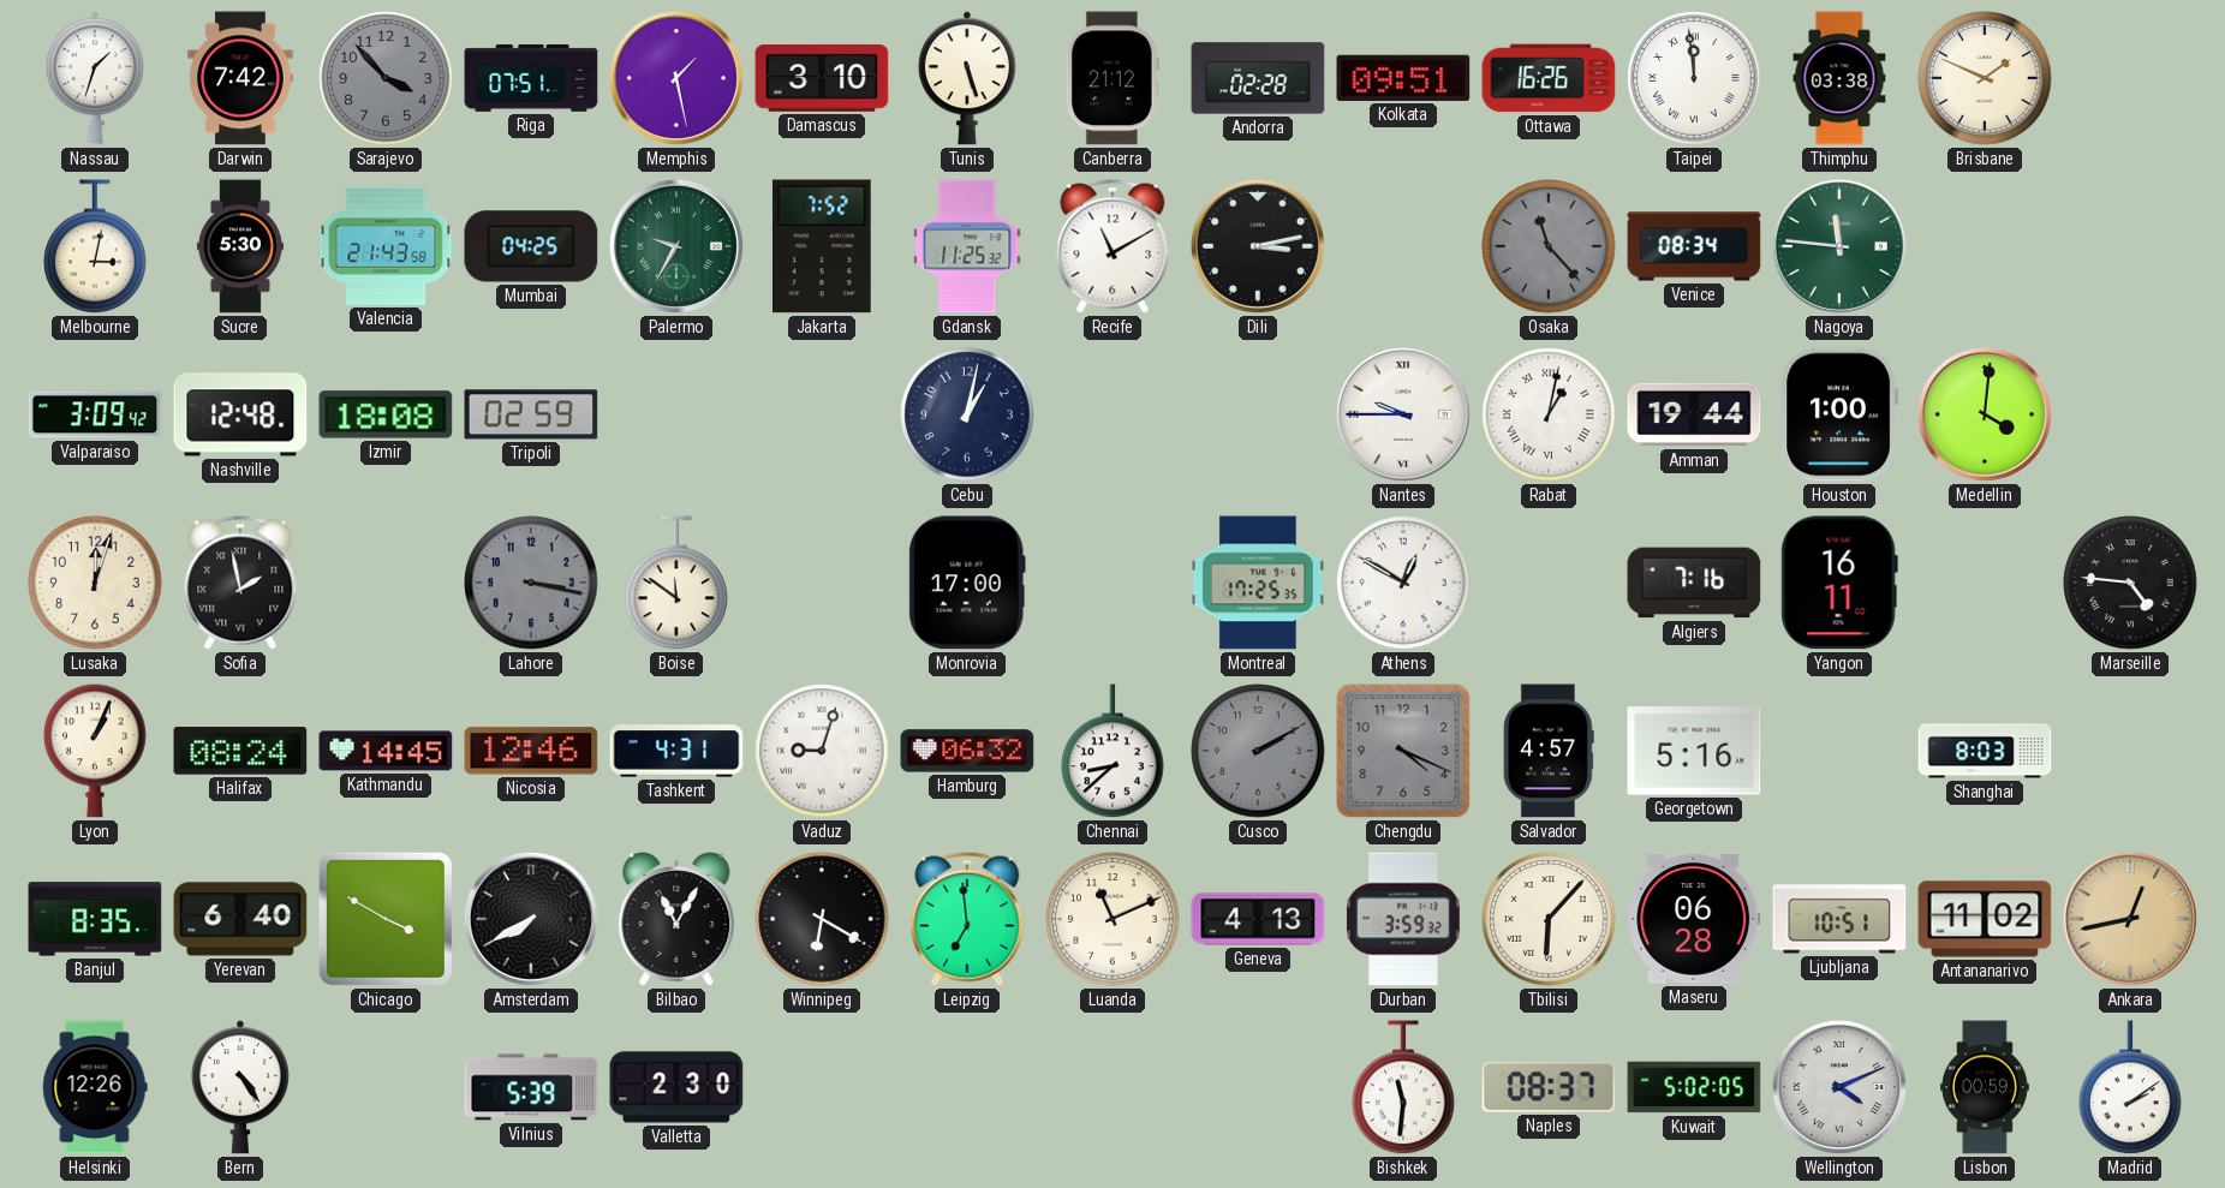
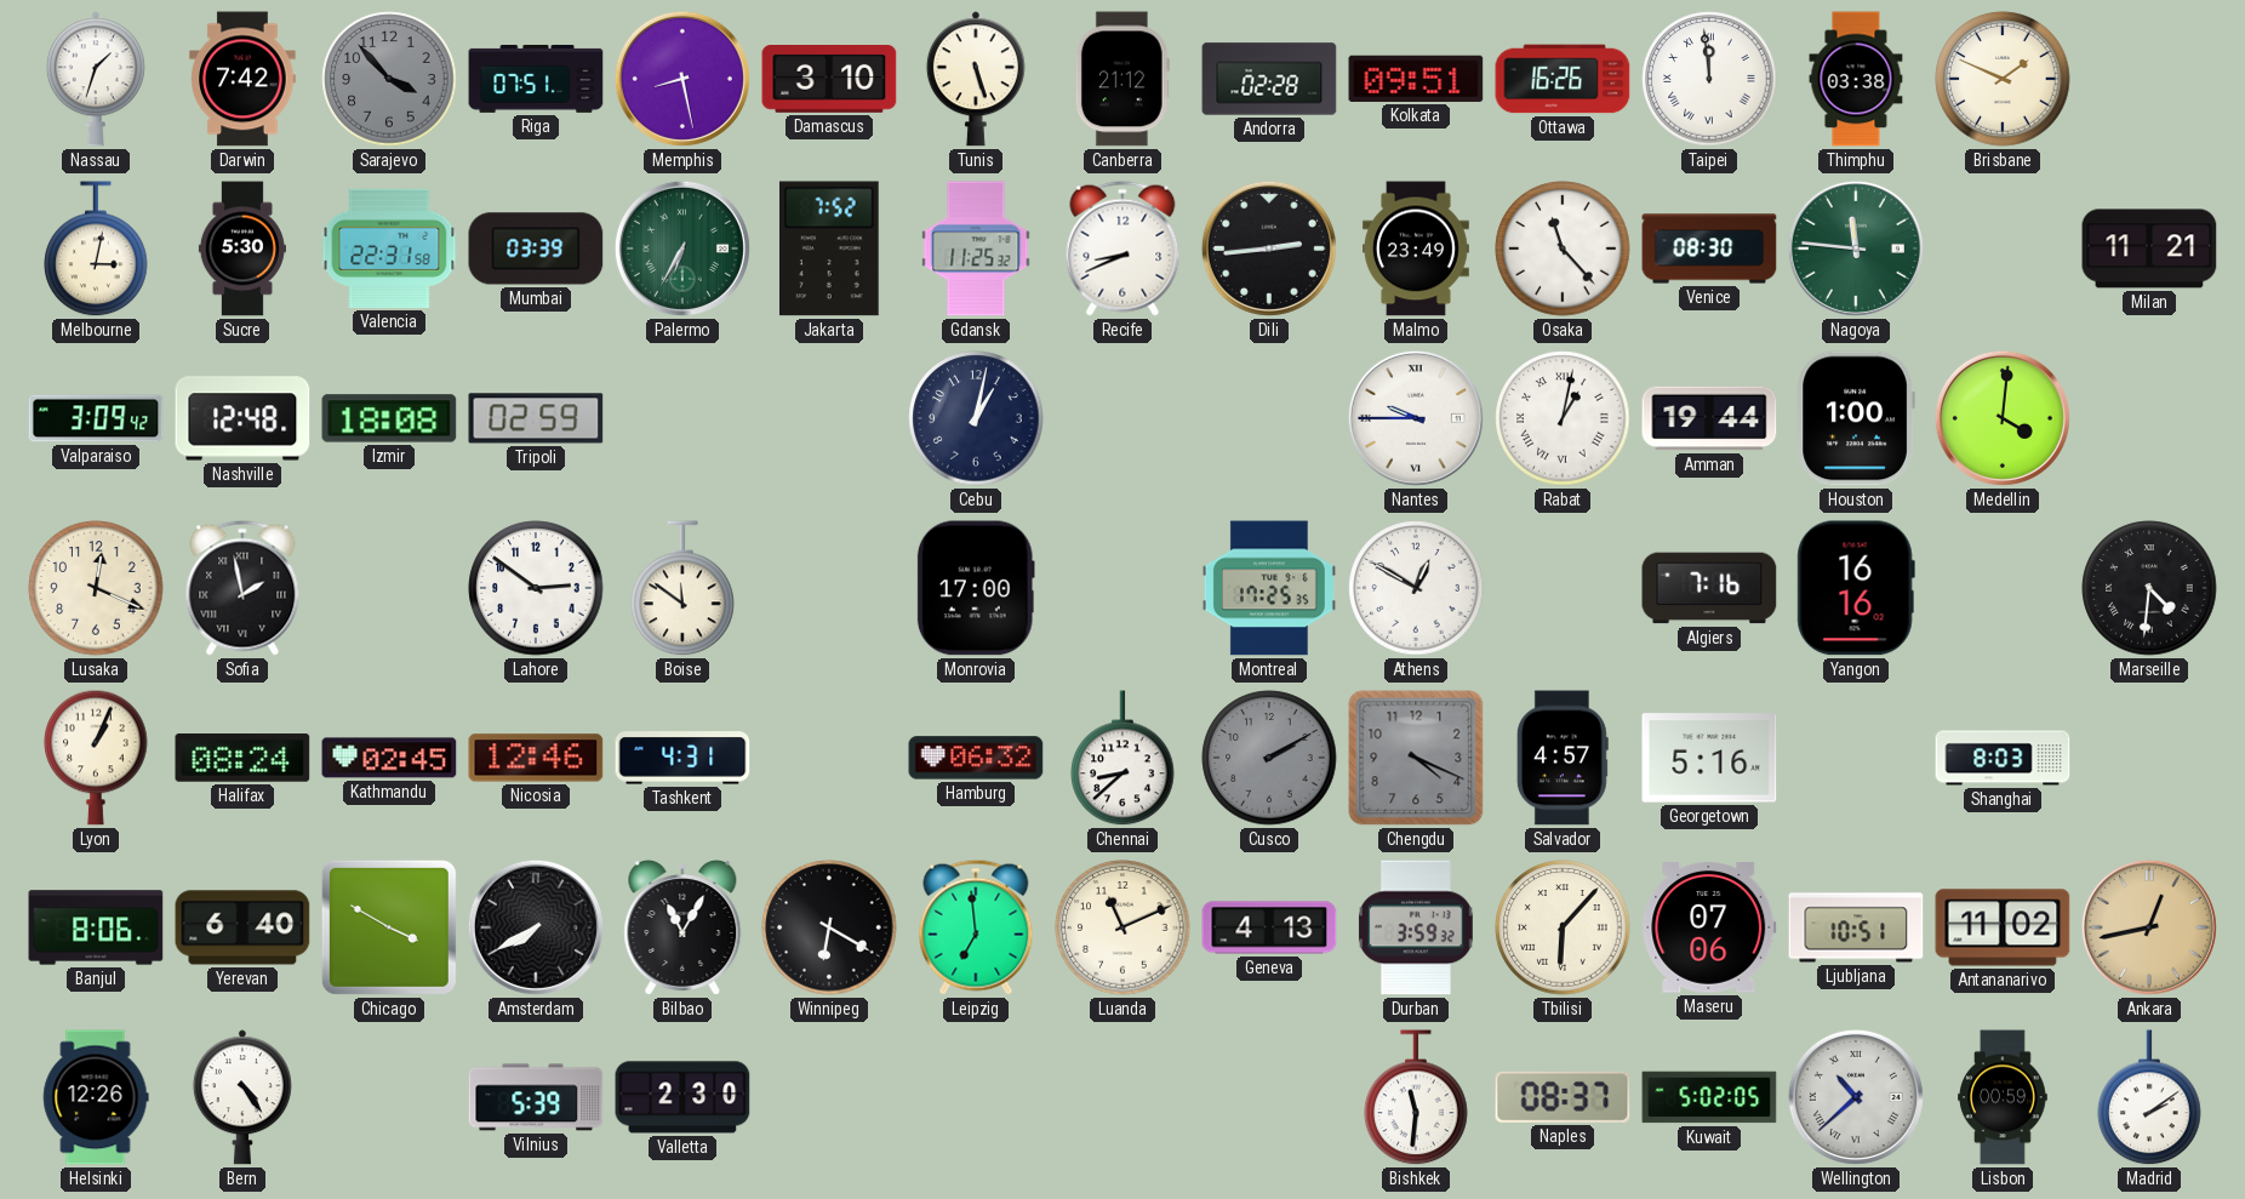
Memphis: 1:28 -> 8:28
Valencia: 21:43 -> 22:31
Mumbai: 04:25 -> 03:39
Palermo: 9:35 -> 6:35
Recife: 11:10 -> 8:41
Dili: 3:13 -> 2:44
Malmo: none -> 23:49
Osaka dial: grey -> white
Venice: 08:34 -> 08:30
Milan: none -> 11:21
Lusaka: 12:03 -> 12:19
Lahore: 3:17 -> 2:51
Lahore dial: grey -> white
Yangon: 16:11 -> 16:16
Marseille: 4:46 -> 4:31
Kathmandu: 14:45 -> 02:45
Vaduz: 9:03 -> none
Banjul: 8:35 -> 8:06
Maseru: 06:28 -> 07:06
Wellington: 4:11 -> 10:38
